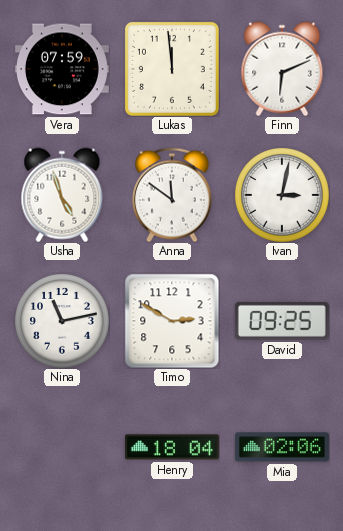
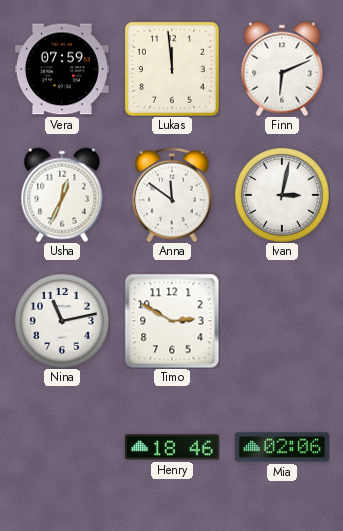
Usha: 4:57 -> 12:34
David: 09:25 -> none
Henry: 18:04 -> 18:46
